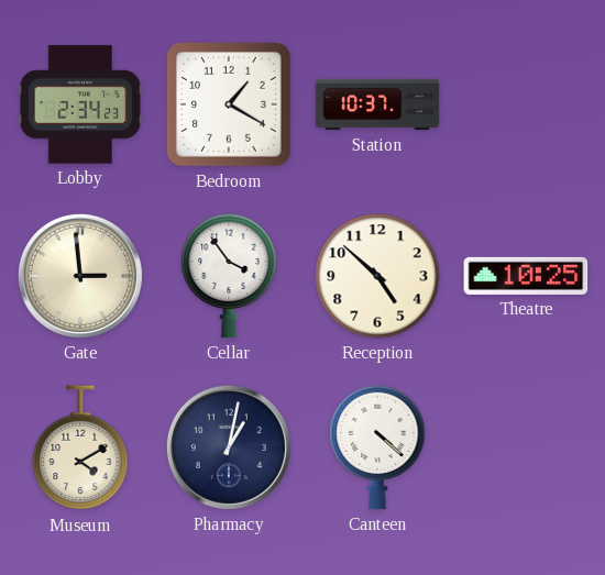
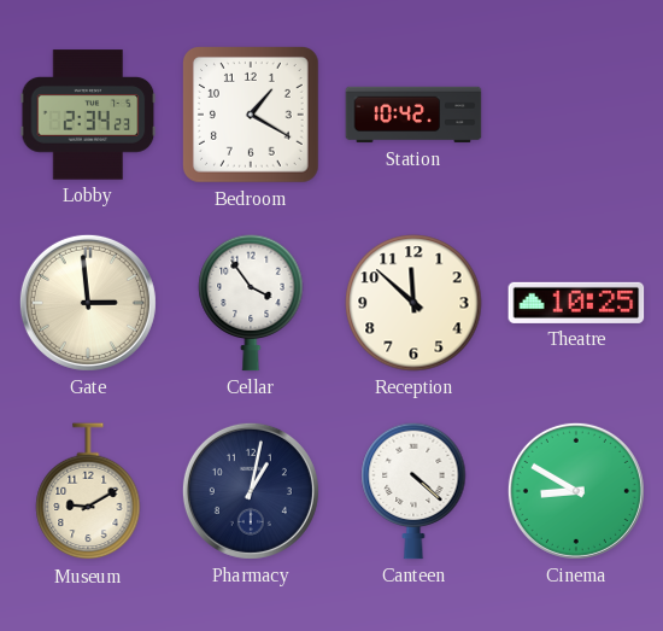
Station: 10:37 -> 10:42
Reception: 4:52 -> 11:52
Museum: 4:10 -> 9:10
Cinema: none -> 8:50
